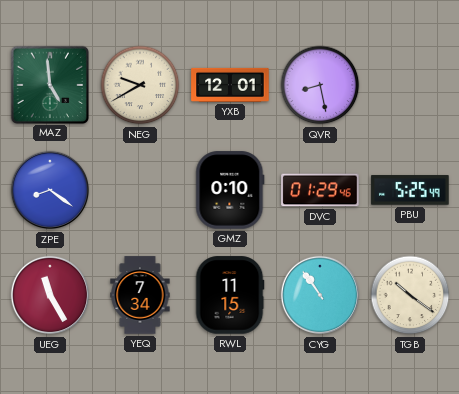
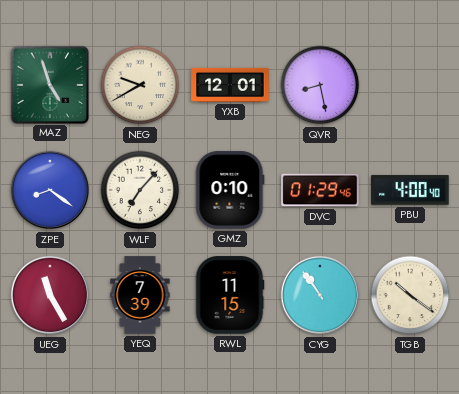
MAZ: 4:59 -> 4:57
WLF: none -> 7:07
PBU: 5:25 -> 4:00
YEQ: 7:34 -> 7:39
